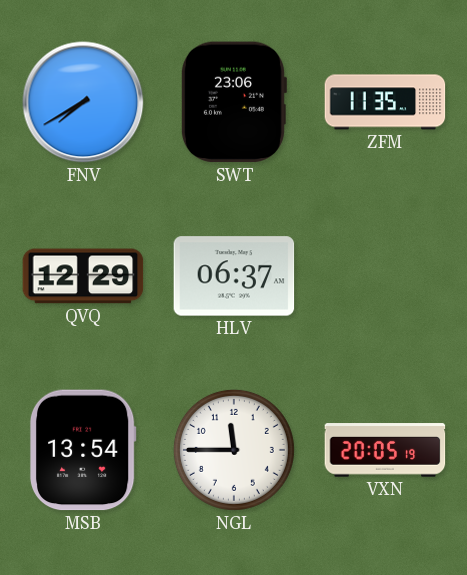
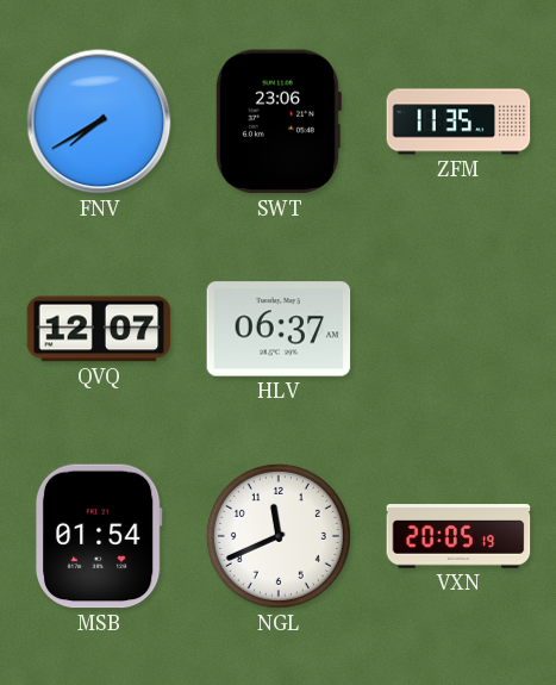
QVQ: 12:29 -> 12:07
MSB: 13:54 -> 01:54
NGL: 11:45 -> 11:41
